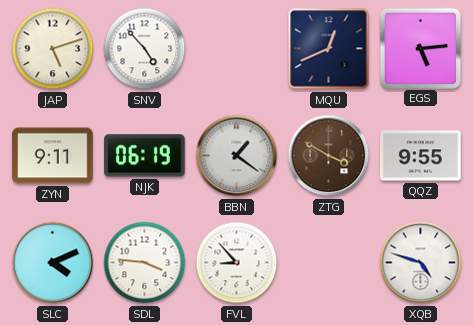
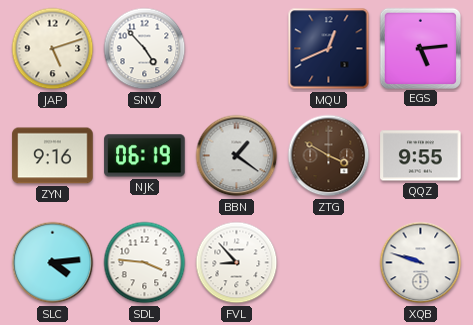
ZYN: 9:11 -> 9:16
SLC: 4:11 -> 4:14
XQB: 4:48 -> 9:48
